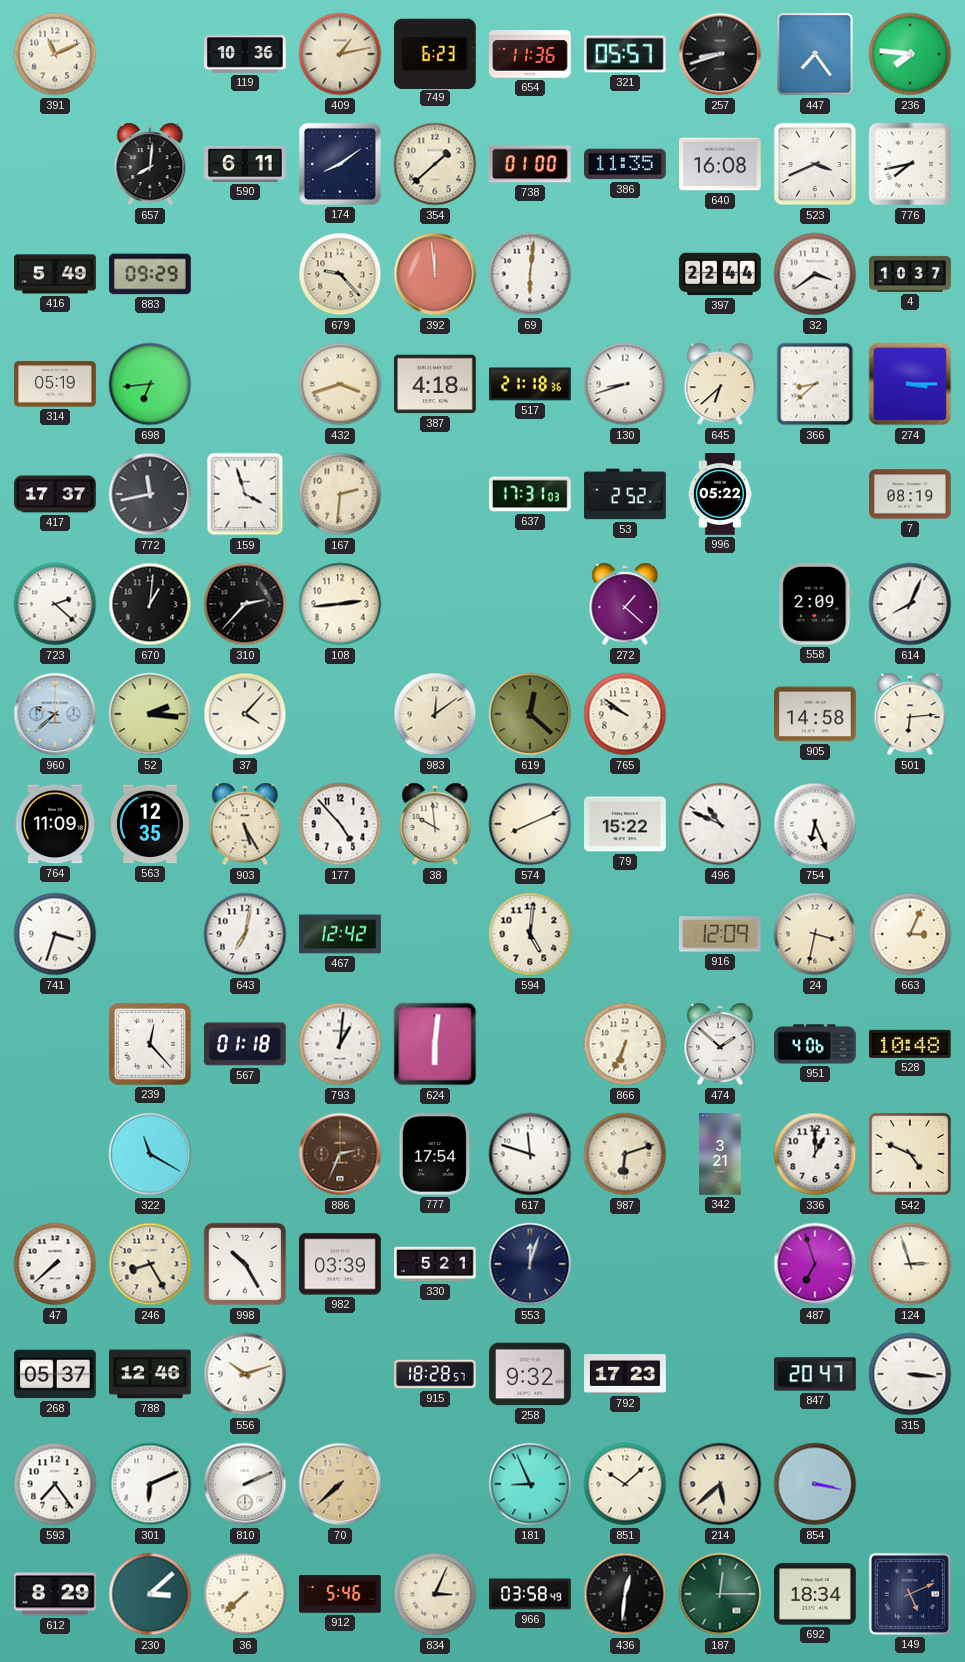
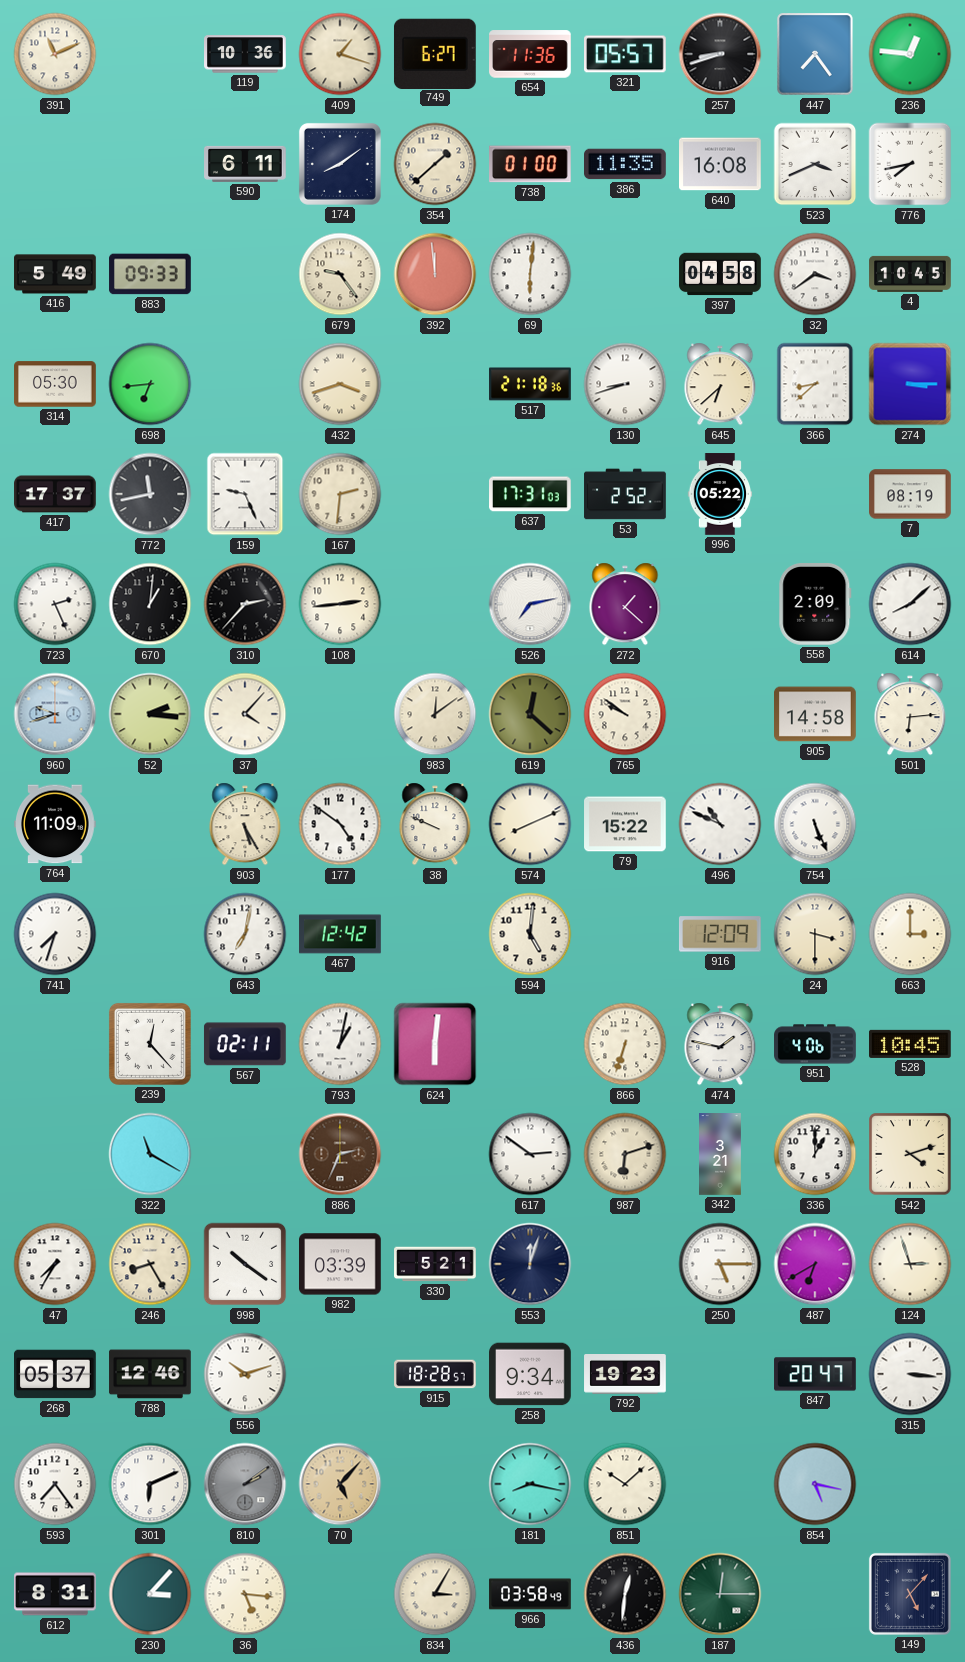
409: 1:13 -> 1:18
749: 6:23 -> 6:27
236: 7:46 -> 12:46
657: 8:01 -> none
883: 09:29 -> 09:33
679: 9:23 -> 9:24
397: 22:44 -> 04:58
4: 10:37 -> 10:45
314: 05:19 -> 05:30
387: 4:18 -> none
159: 3:57 -> 9:26
723: 2:22 -> 2:26
526: none -> 7:13
614: 8:04 -> 8:08
960: 9:38 -> 9:42
563: 12:35 -> none
177: 4:53 -> 4:51
38: 9:59 -> 9:49
754: 6:26 -> 5:26
741: 3:33 -> 7:33
24: 3:32 -> 3:30
663: 3:04 -> 3:00
567: 01:18 -> 02:11
793: 1:01 -> 1:02
866: 6:34 -> 6:33
474: 1:52 -> 1:47
528: 10:48 -> 10:45
777: 17:54 -> none
617: 11:48 -> 2:51
542: 4:49 -> 4:12
47: 7:38 -> 7:35
998: 10:25 -> 10:21
250: none -> 5:15
487: 6:57 -> 6:40
258: 9:32 -> 9:34
792: 17:23 -> 19:23
810: 2:11 -> 2:09
810 dial: white -> grey
70: 7:38 -> 5:07
181: 8:56 -> 8:17
214: 5:38 -> none
854: 3:17 -> 5:17
612: 8:29 -> 8:31
230: 3:08 -> 3:07
36: 7:38 -> 5:16
912: 5:46 -> none
834: 3:04 -> 3:05
692: 18:34 -> none
149: 5:11 -> 5:07
